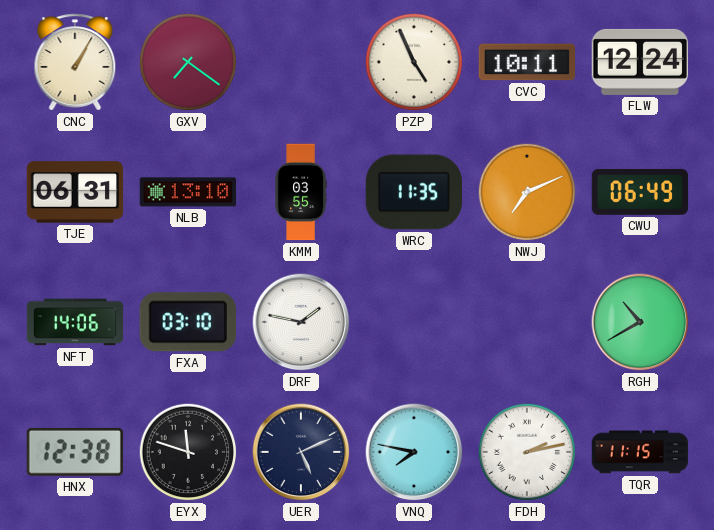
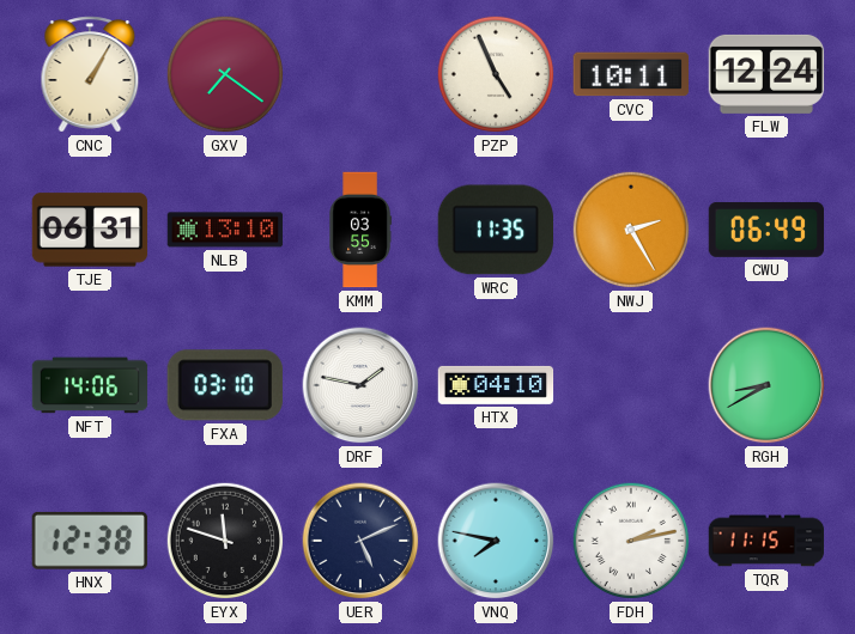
NWJ: 7:11 -> 2:25
HTX: none -> 04:10
RGH: 10:40 -> 8:40
